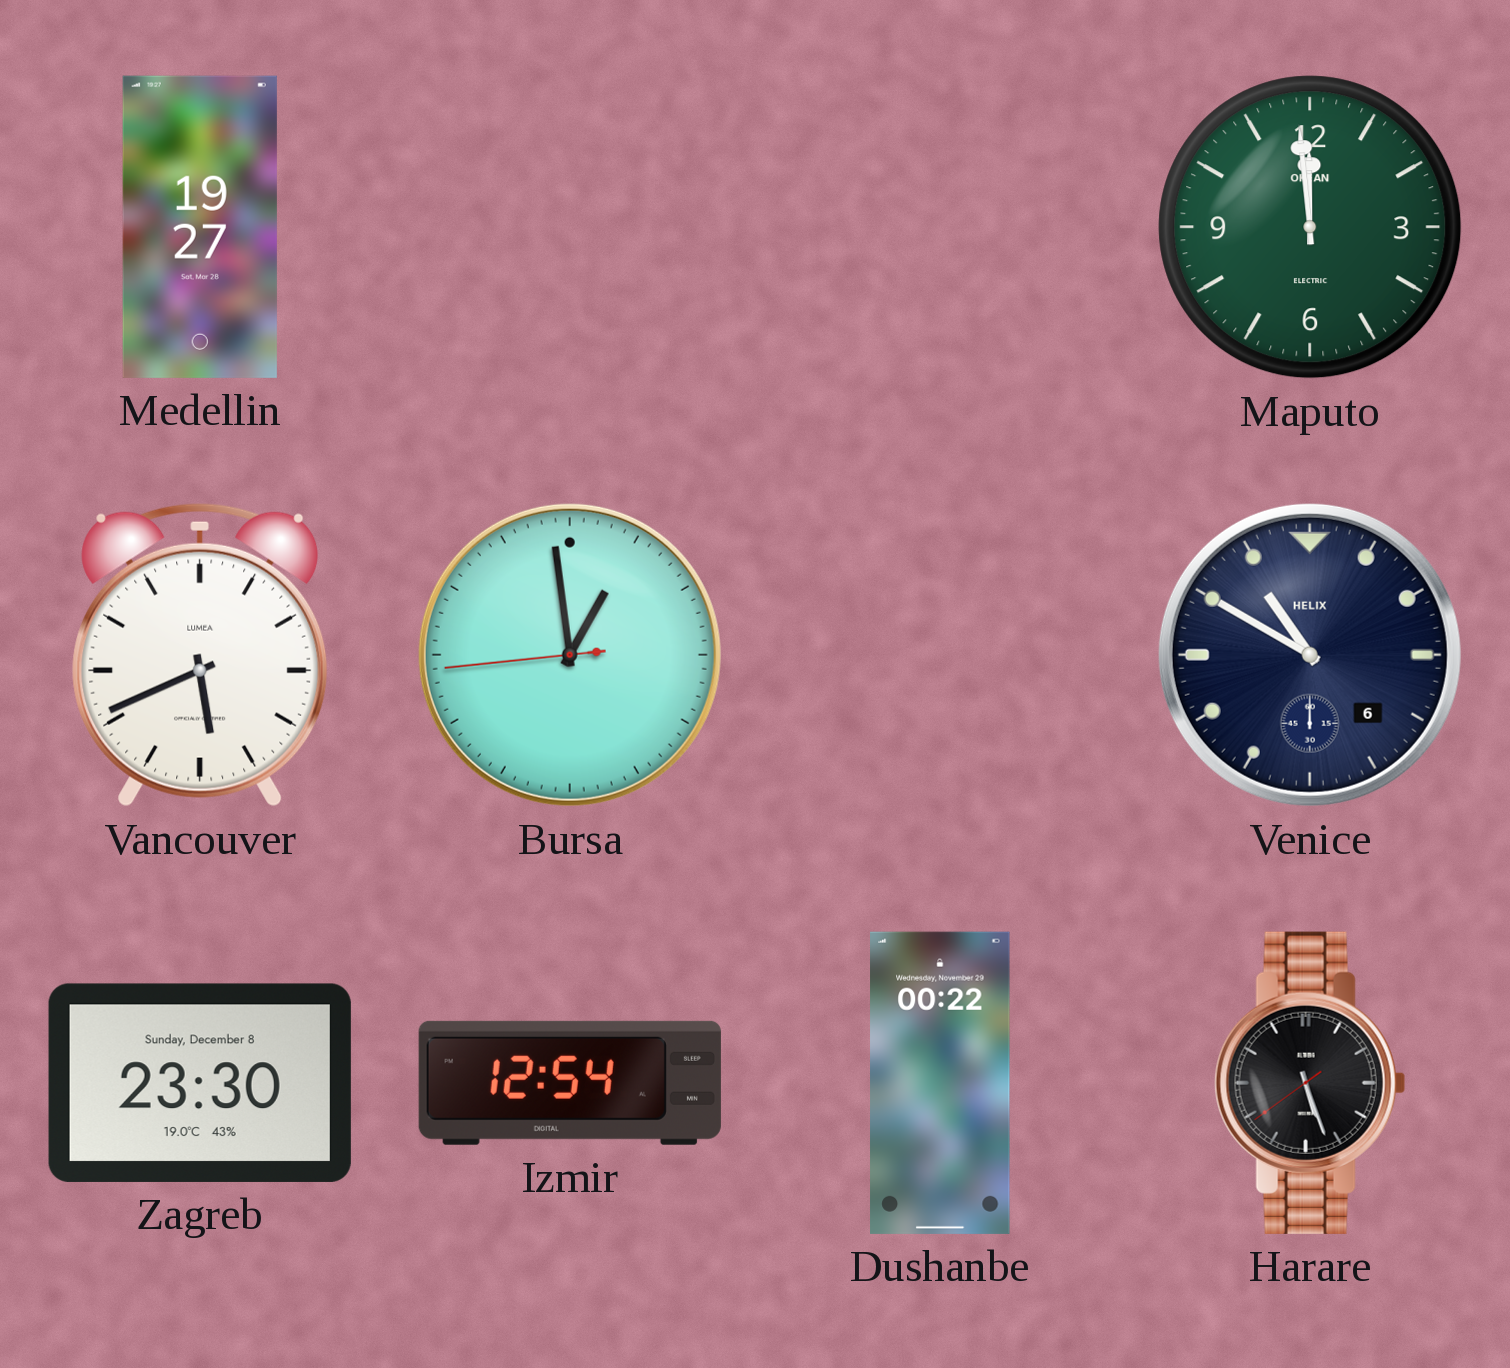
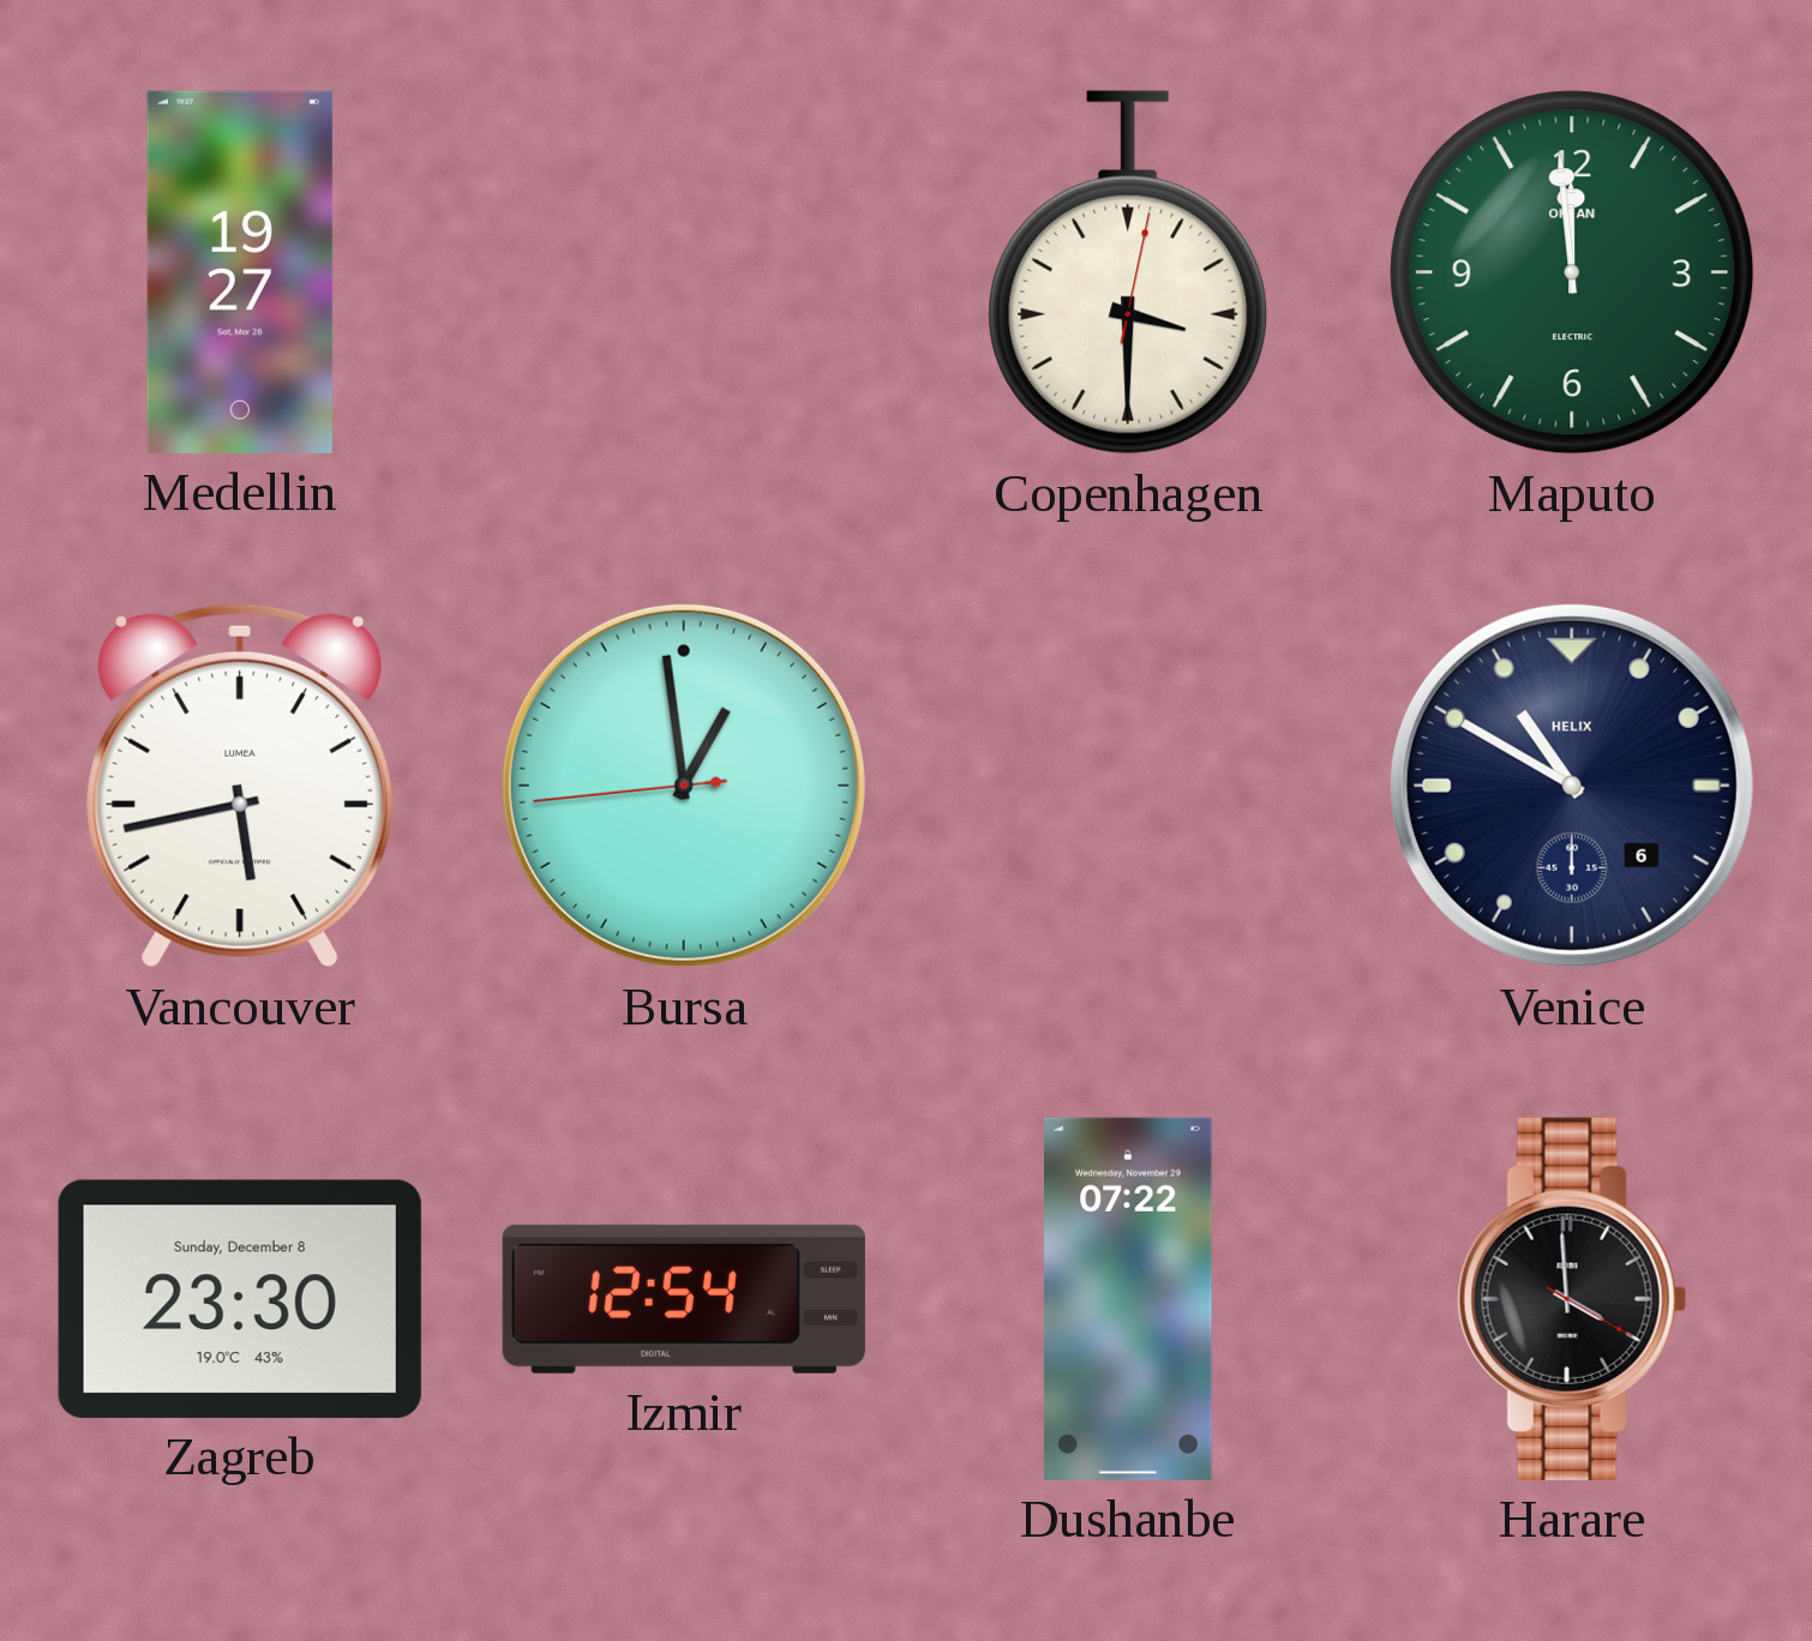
Copenhagen: none -> 3:30
Vancouver: 5:41 -> 5:43
Dushanbe: 00:22 -> 07:22
Harare: 5:26 -> 3:59
